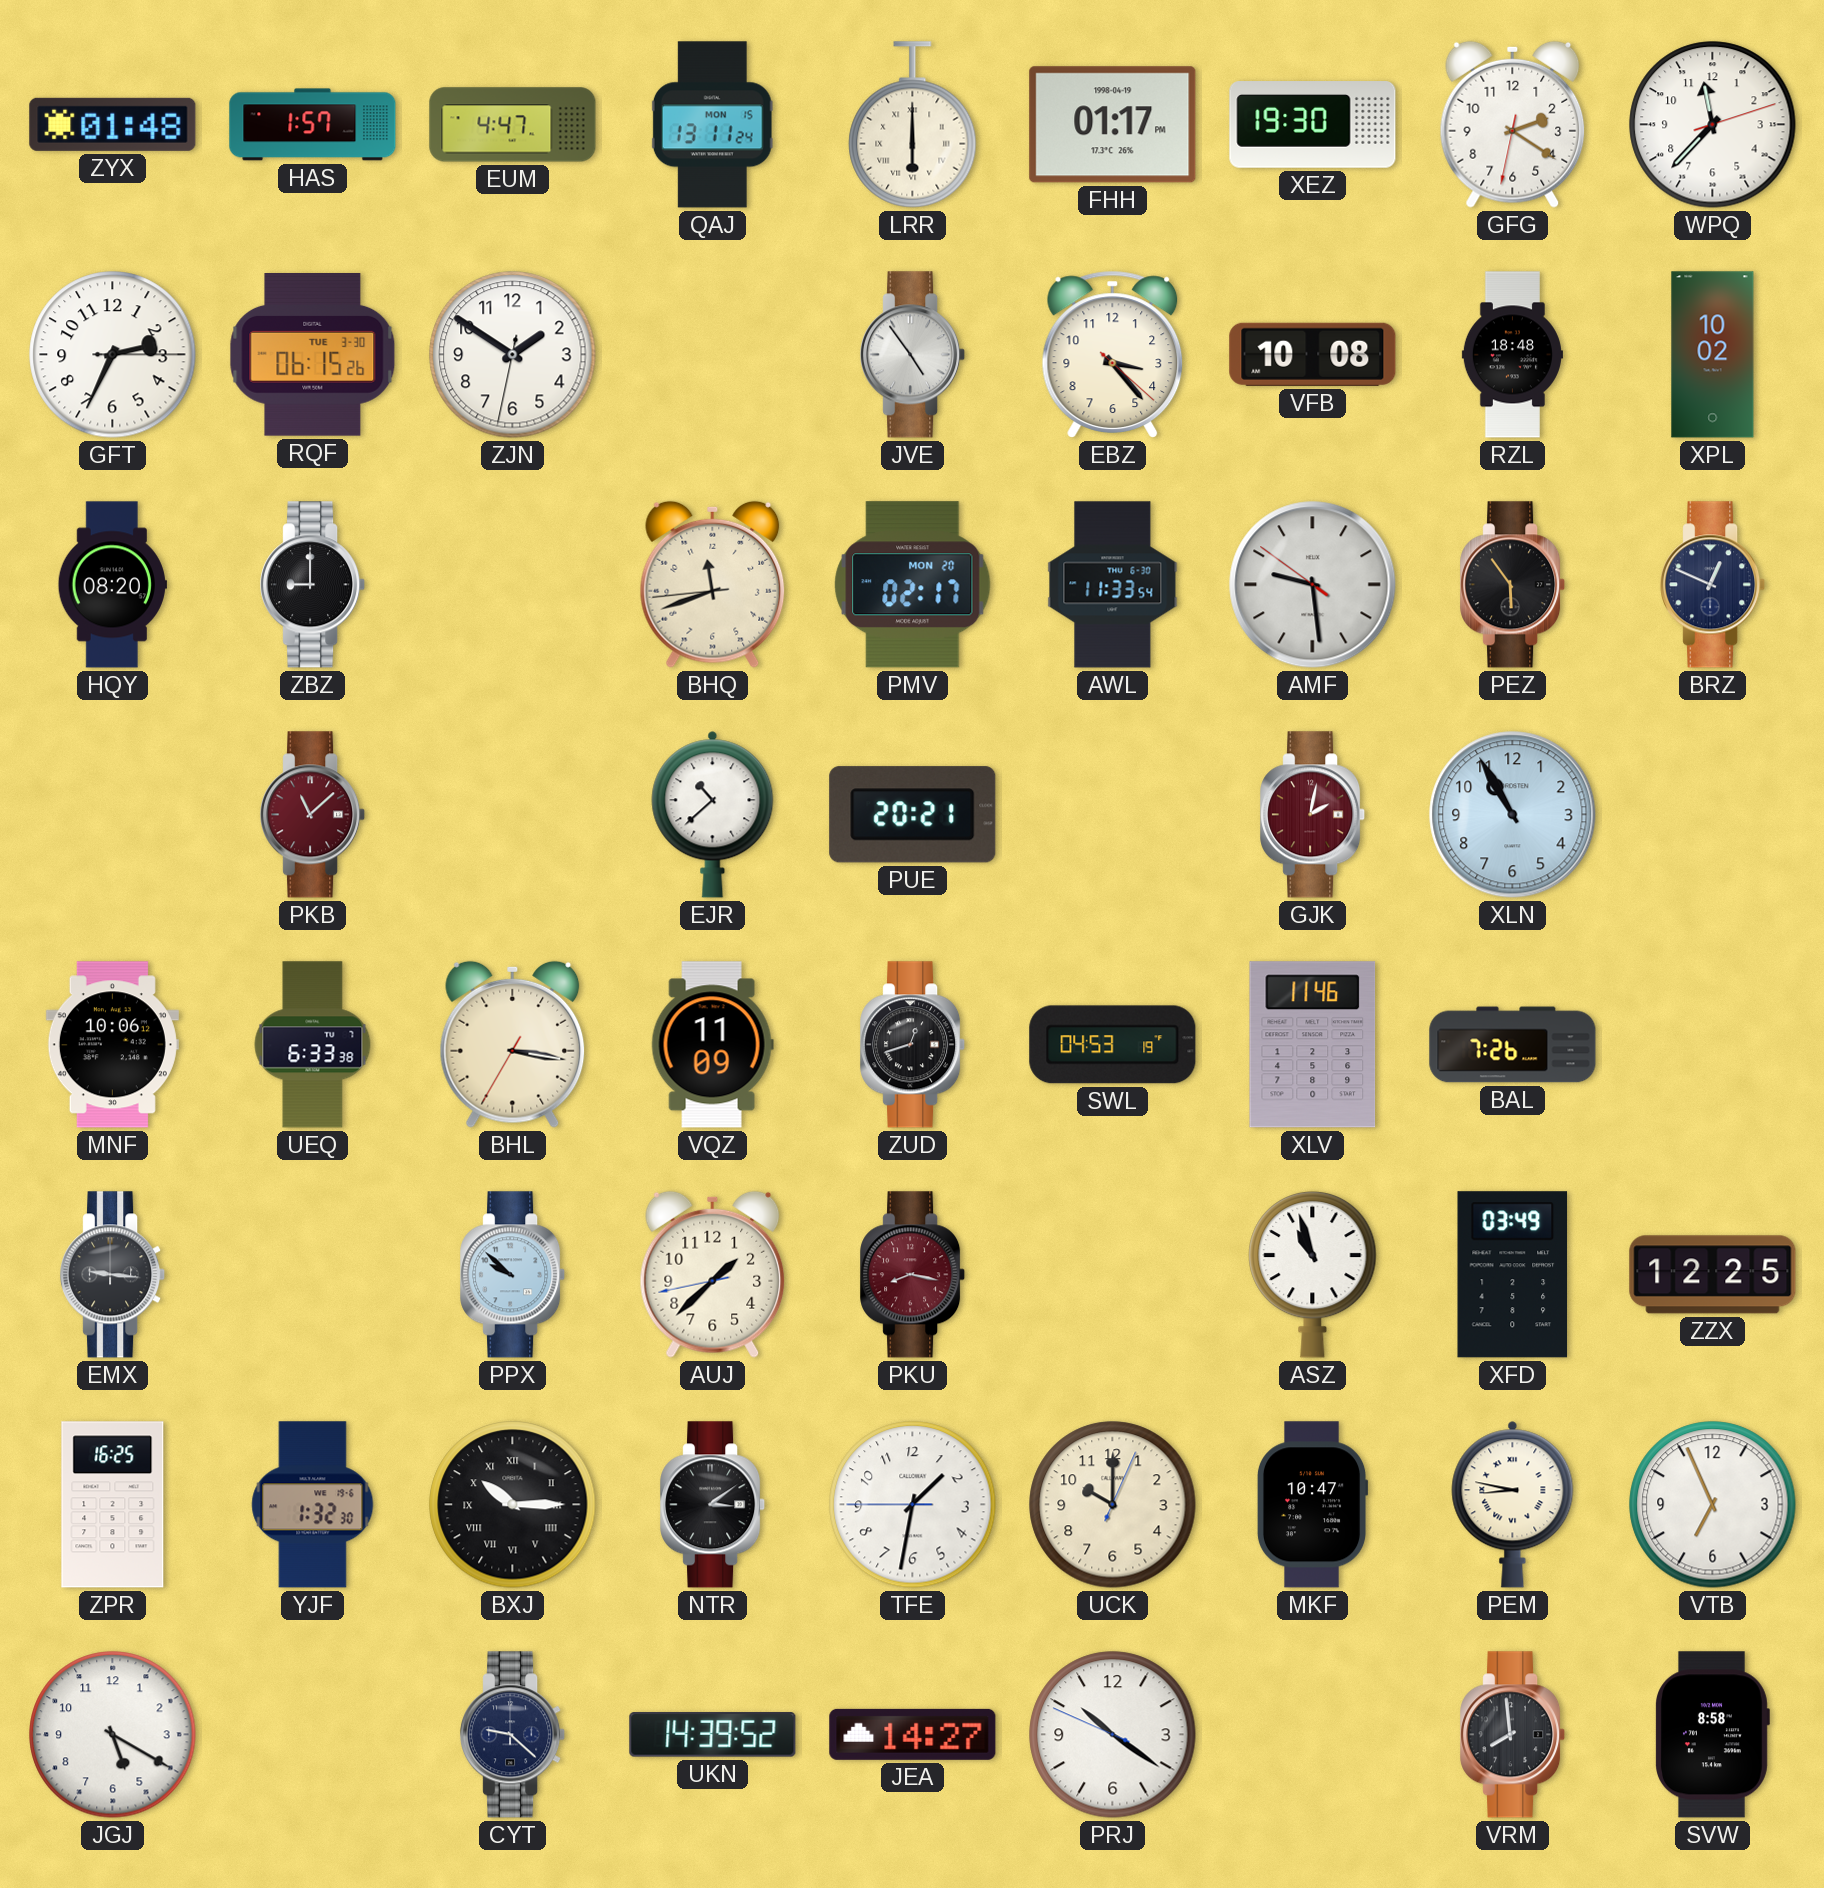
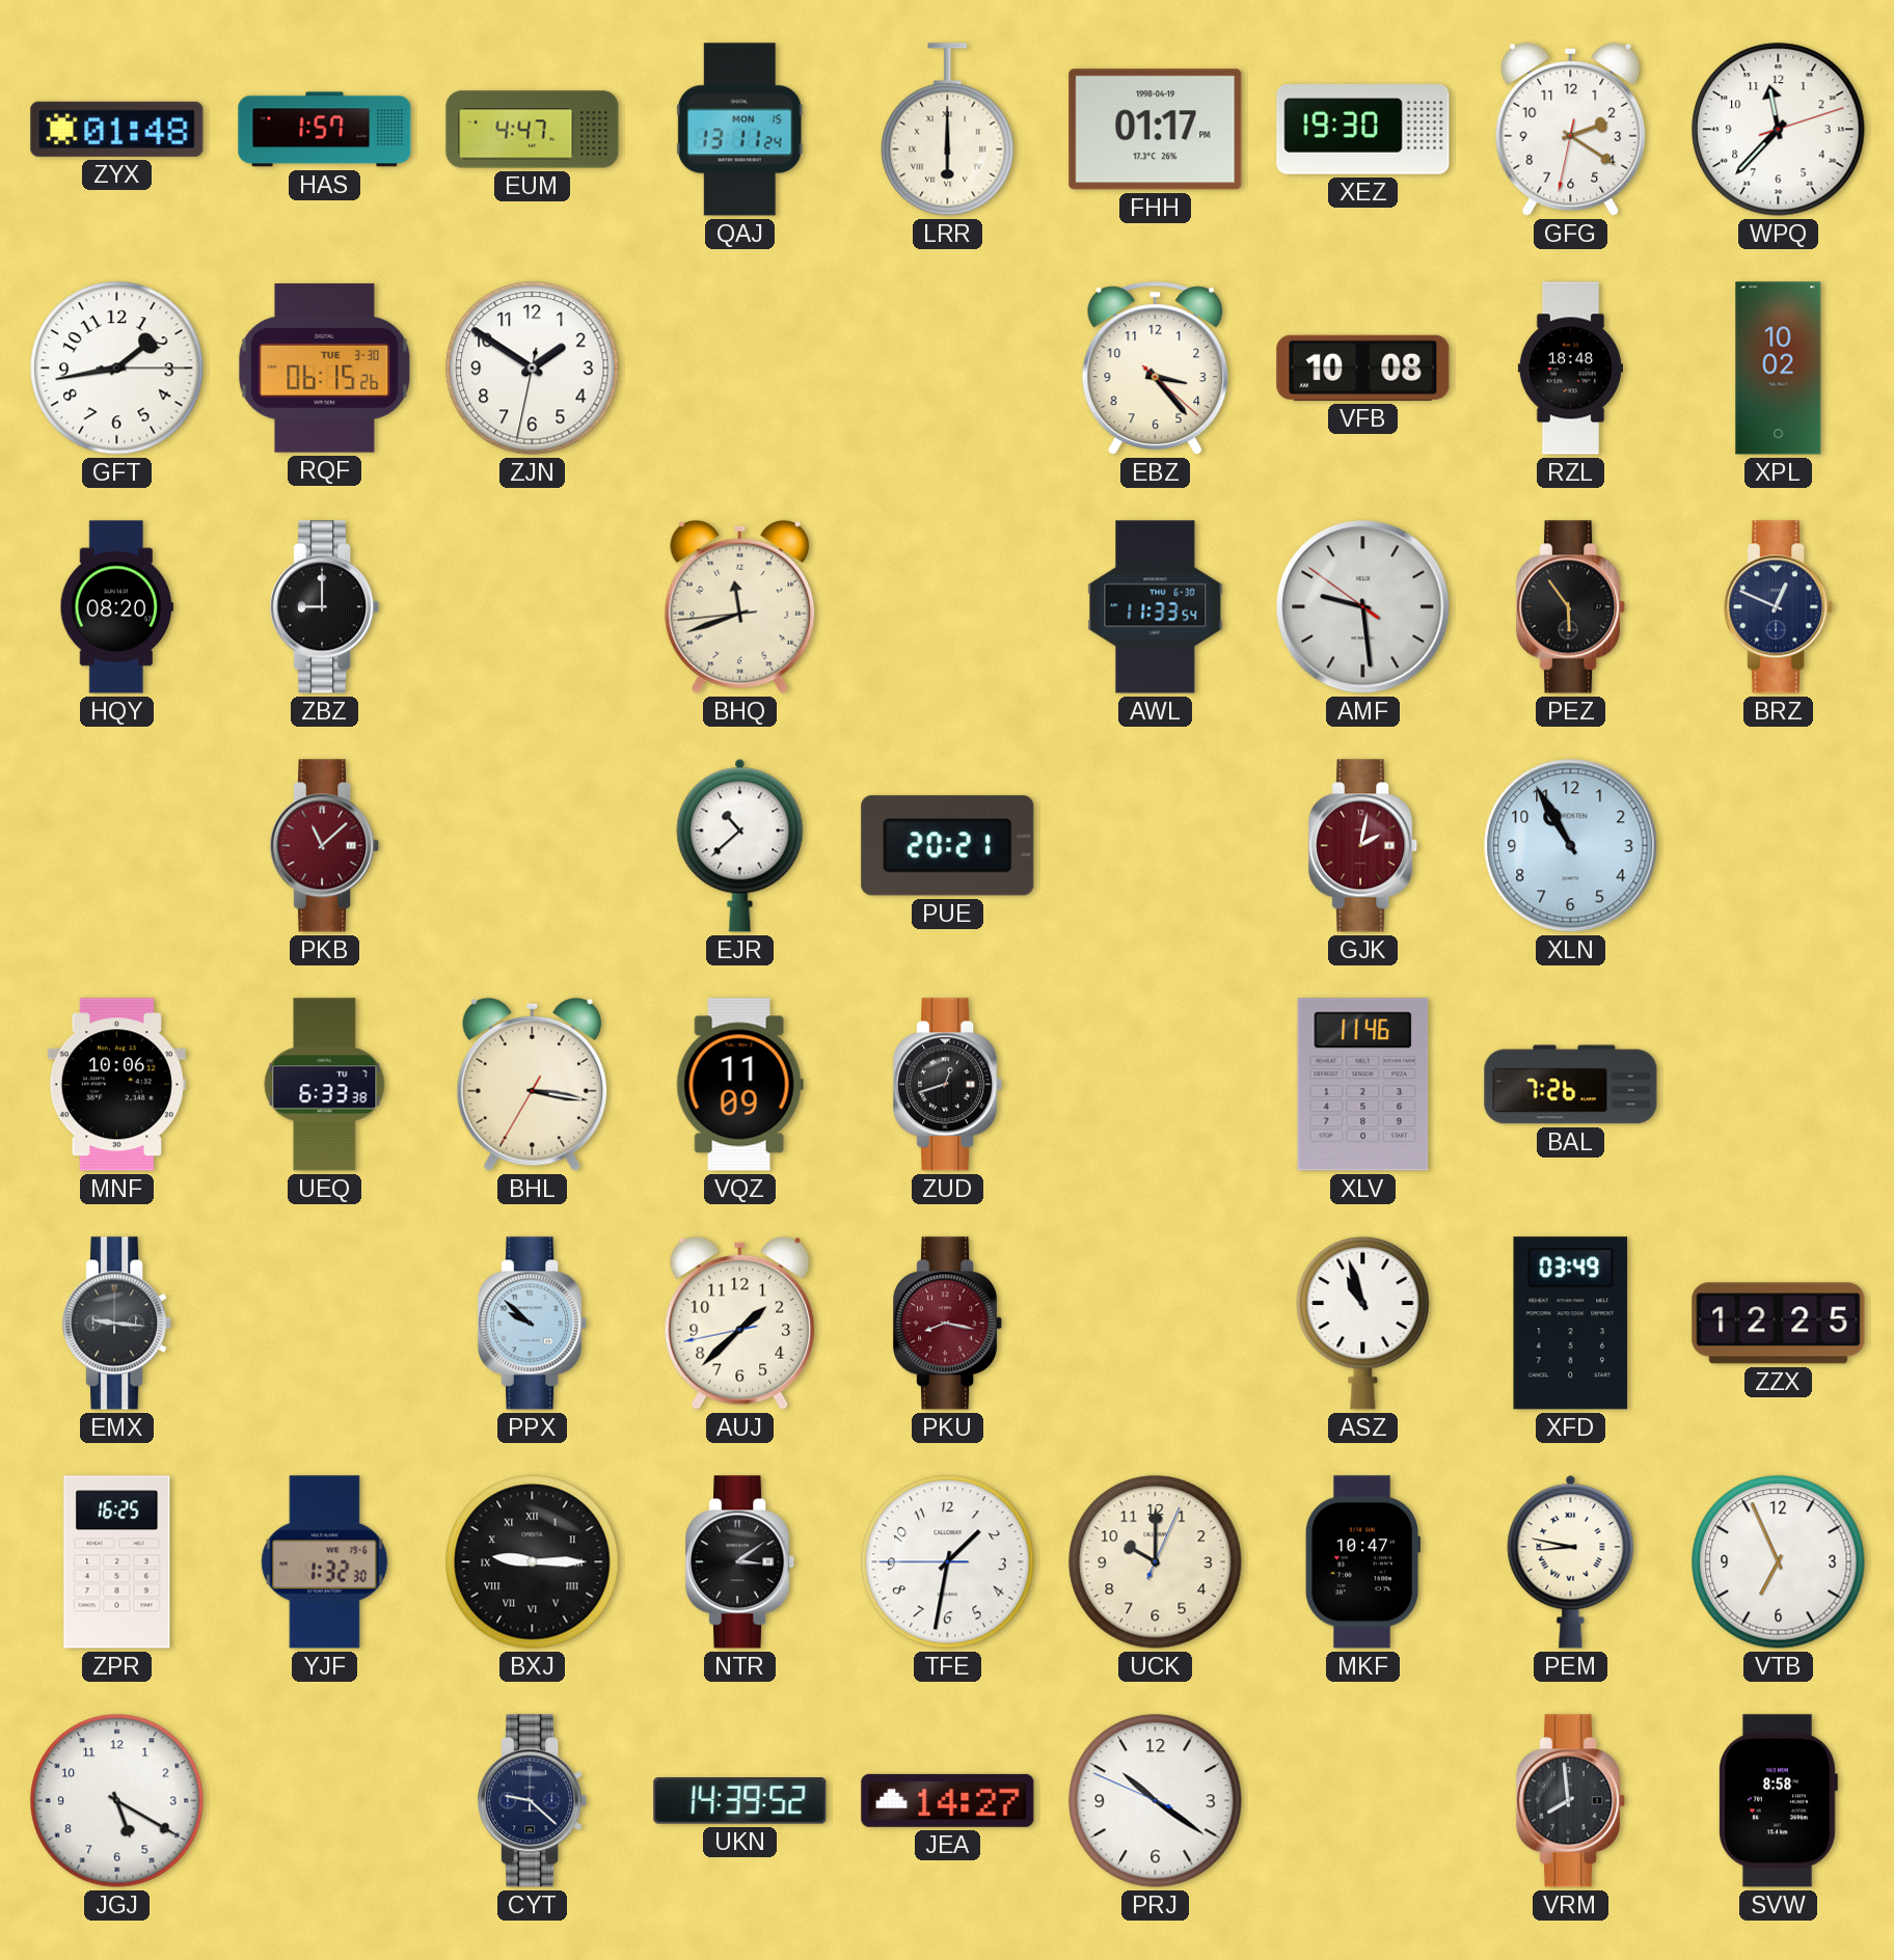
GFT: 2:34 -> 1:43
JVE: 4:54 -> none
PMV: 02:17 -> none
SWL: 04:53 -> none
BXJ: 10:15 -> 9:15
